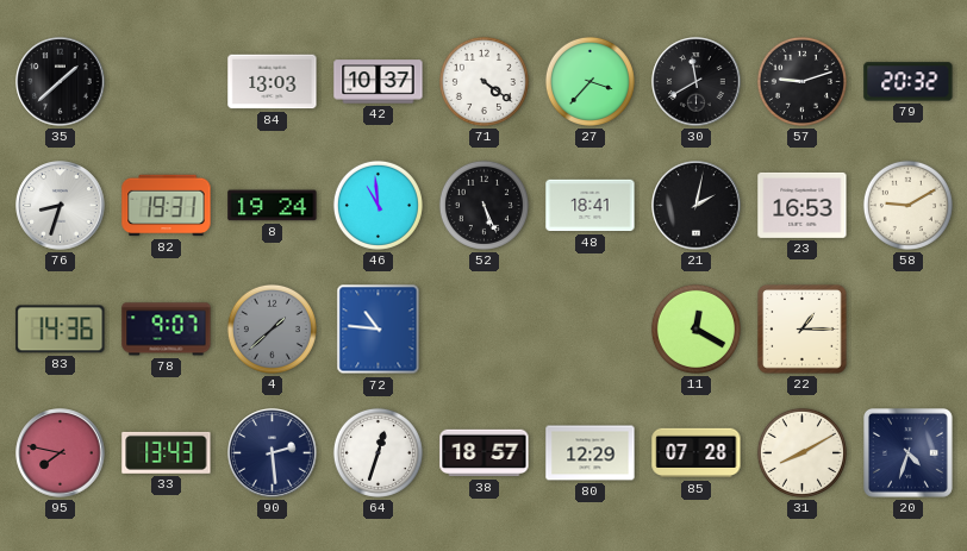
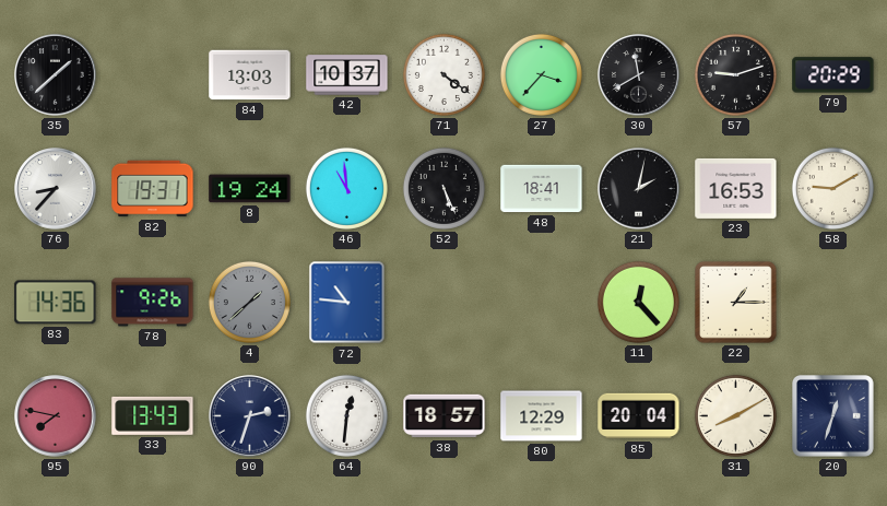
79: 20:32 -> 20:29
76: 8:33 -> 8:37
78: 9:07 -> 9:26
11: 12:20 -> 12:23
90: 2:29 -> 2:33
64: 12:33 -> 12:31
85: 07:28 -> 20:04
20: 4:33 -> 12:33
